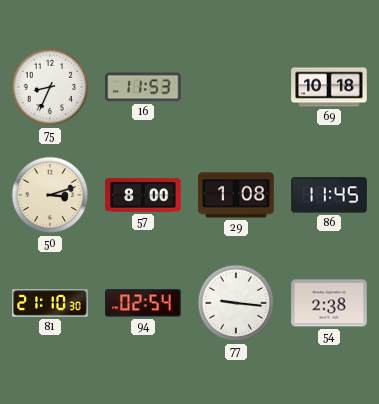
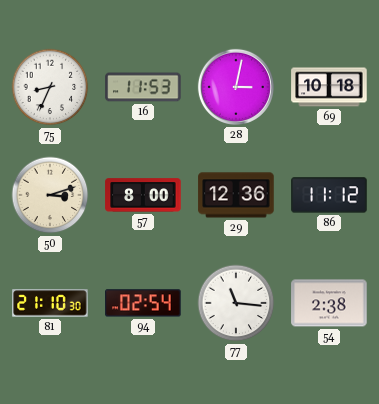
28: none -> 3:02
29: 1:08 -> 12:36
86: 11:45 -> 11:12
77: 9:16 -> 11:16
